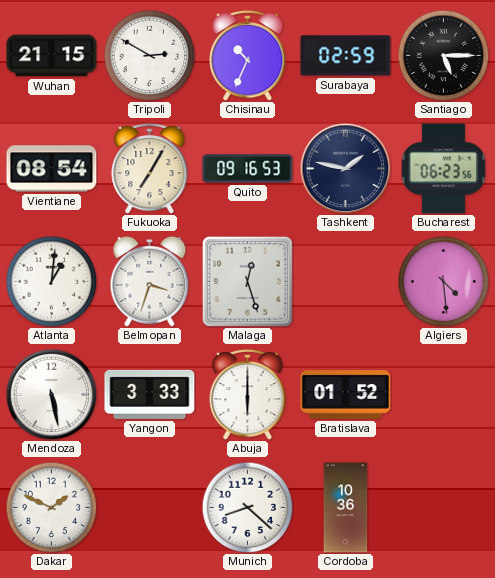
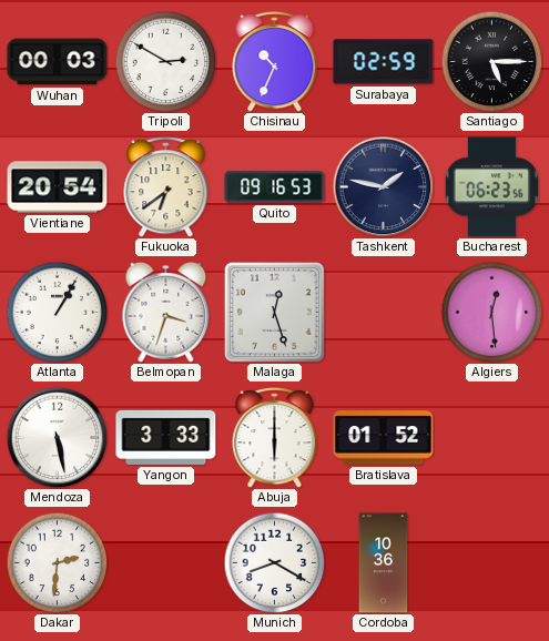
Wuhan: 21:15 -> 00:03
Vientiane: 08:54 -> 20:54
Fukuoka: 7:05 -> 6:39
Atlanta: 1:01 -> 1:05
Algiers: 4:29 -> 12:29
Dakar: 1:49 -> 2:31
Munich: 8:22 -> 8:20
